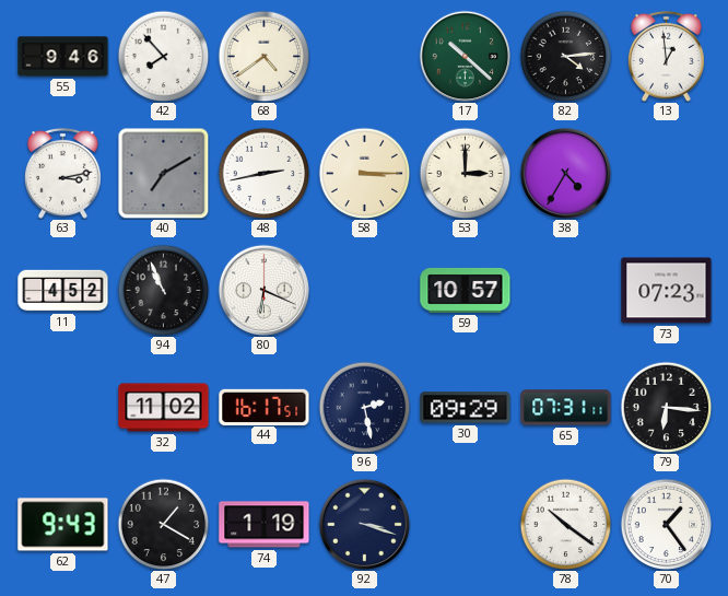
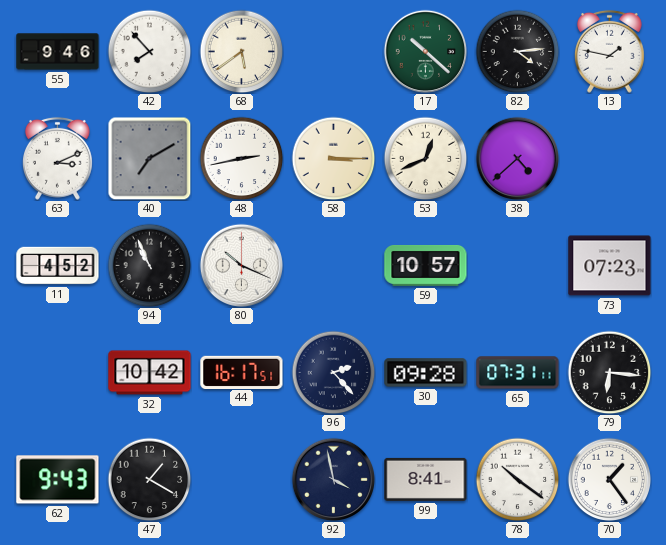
68: 4:39 -> 5:39
13: 12:59 -> 1:47
63: 3:13 -> 3:11
53: 3:00 -> 12:41
38: 4:35 -> 4:38
80: 6:19 -> 10:19
32: 11:02 -> 10:42
96: 2:28 -> 2:23
30: 09:29 -> 09:28
74: 1:19 -> none
92: 3:18 -> 3:58
99: none -> 8:41
